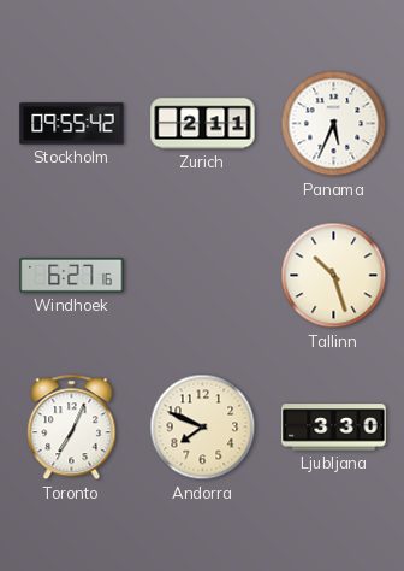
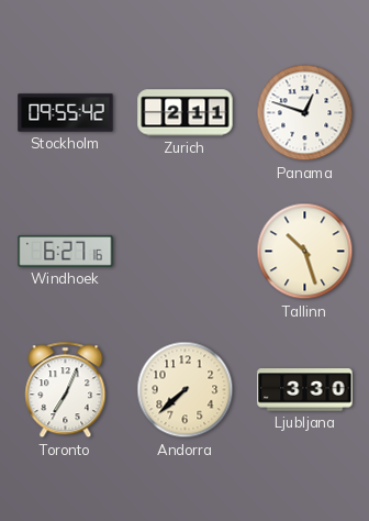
Panama: 5:34 -> 12:48
Andorra: 7:49 -> 7:38
